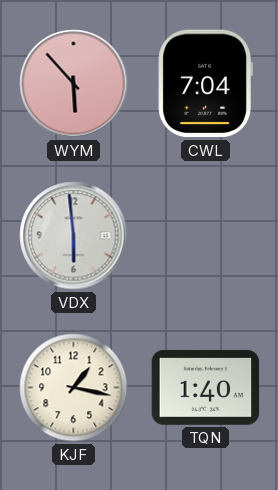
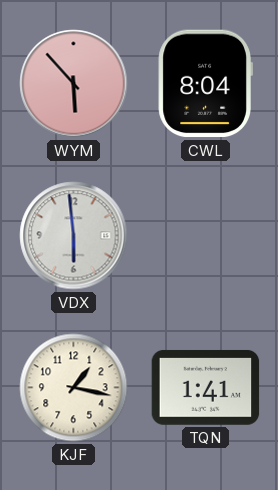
CWL: 7:04 -> 8:04
TQN: 1:40 -> 1:41
